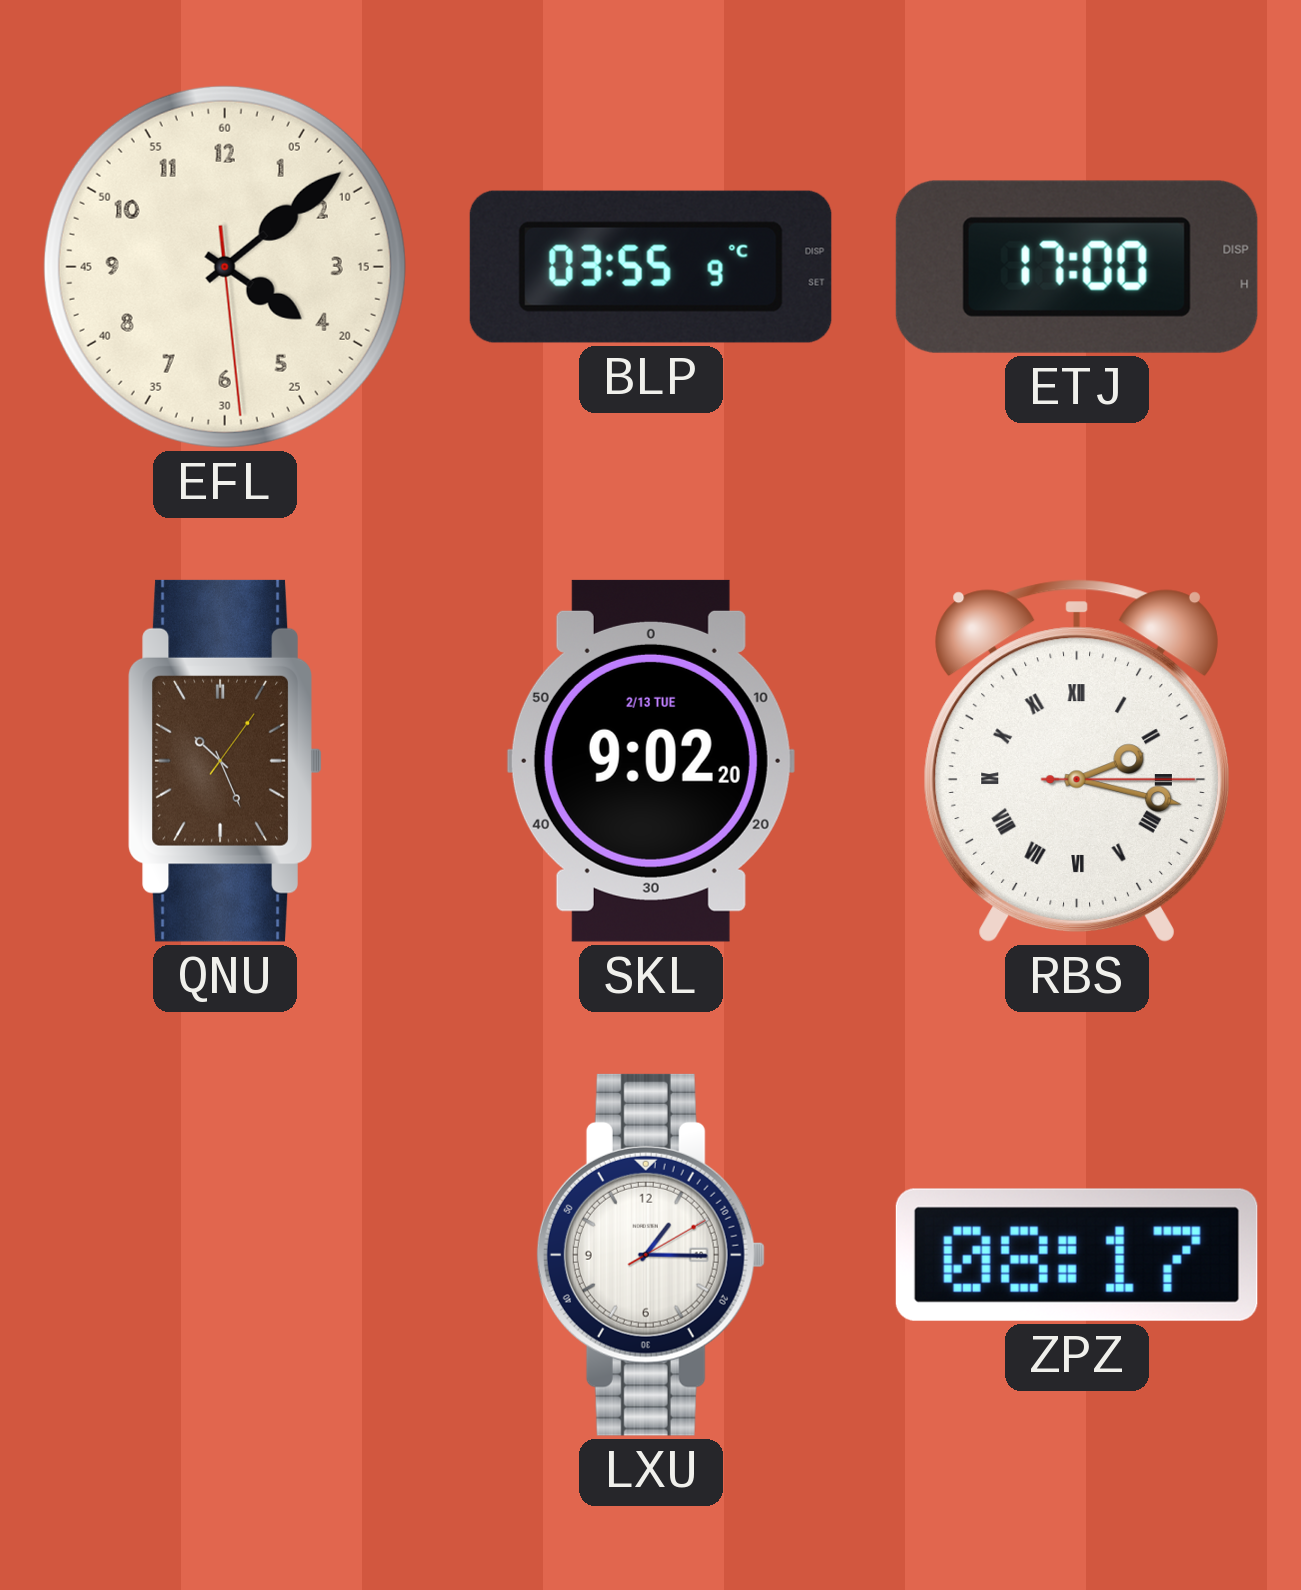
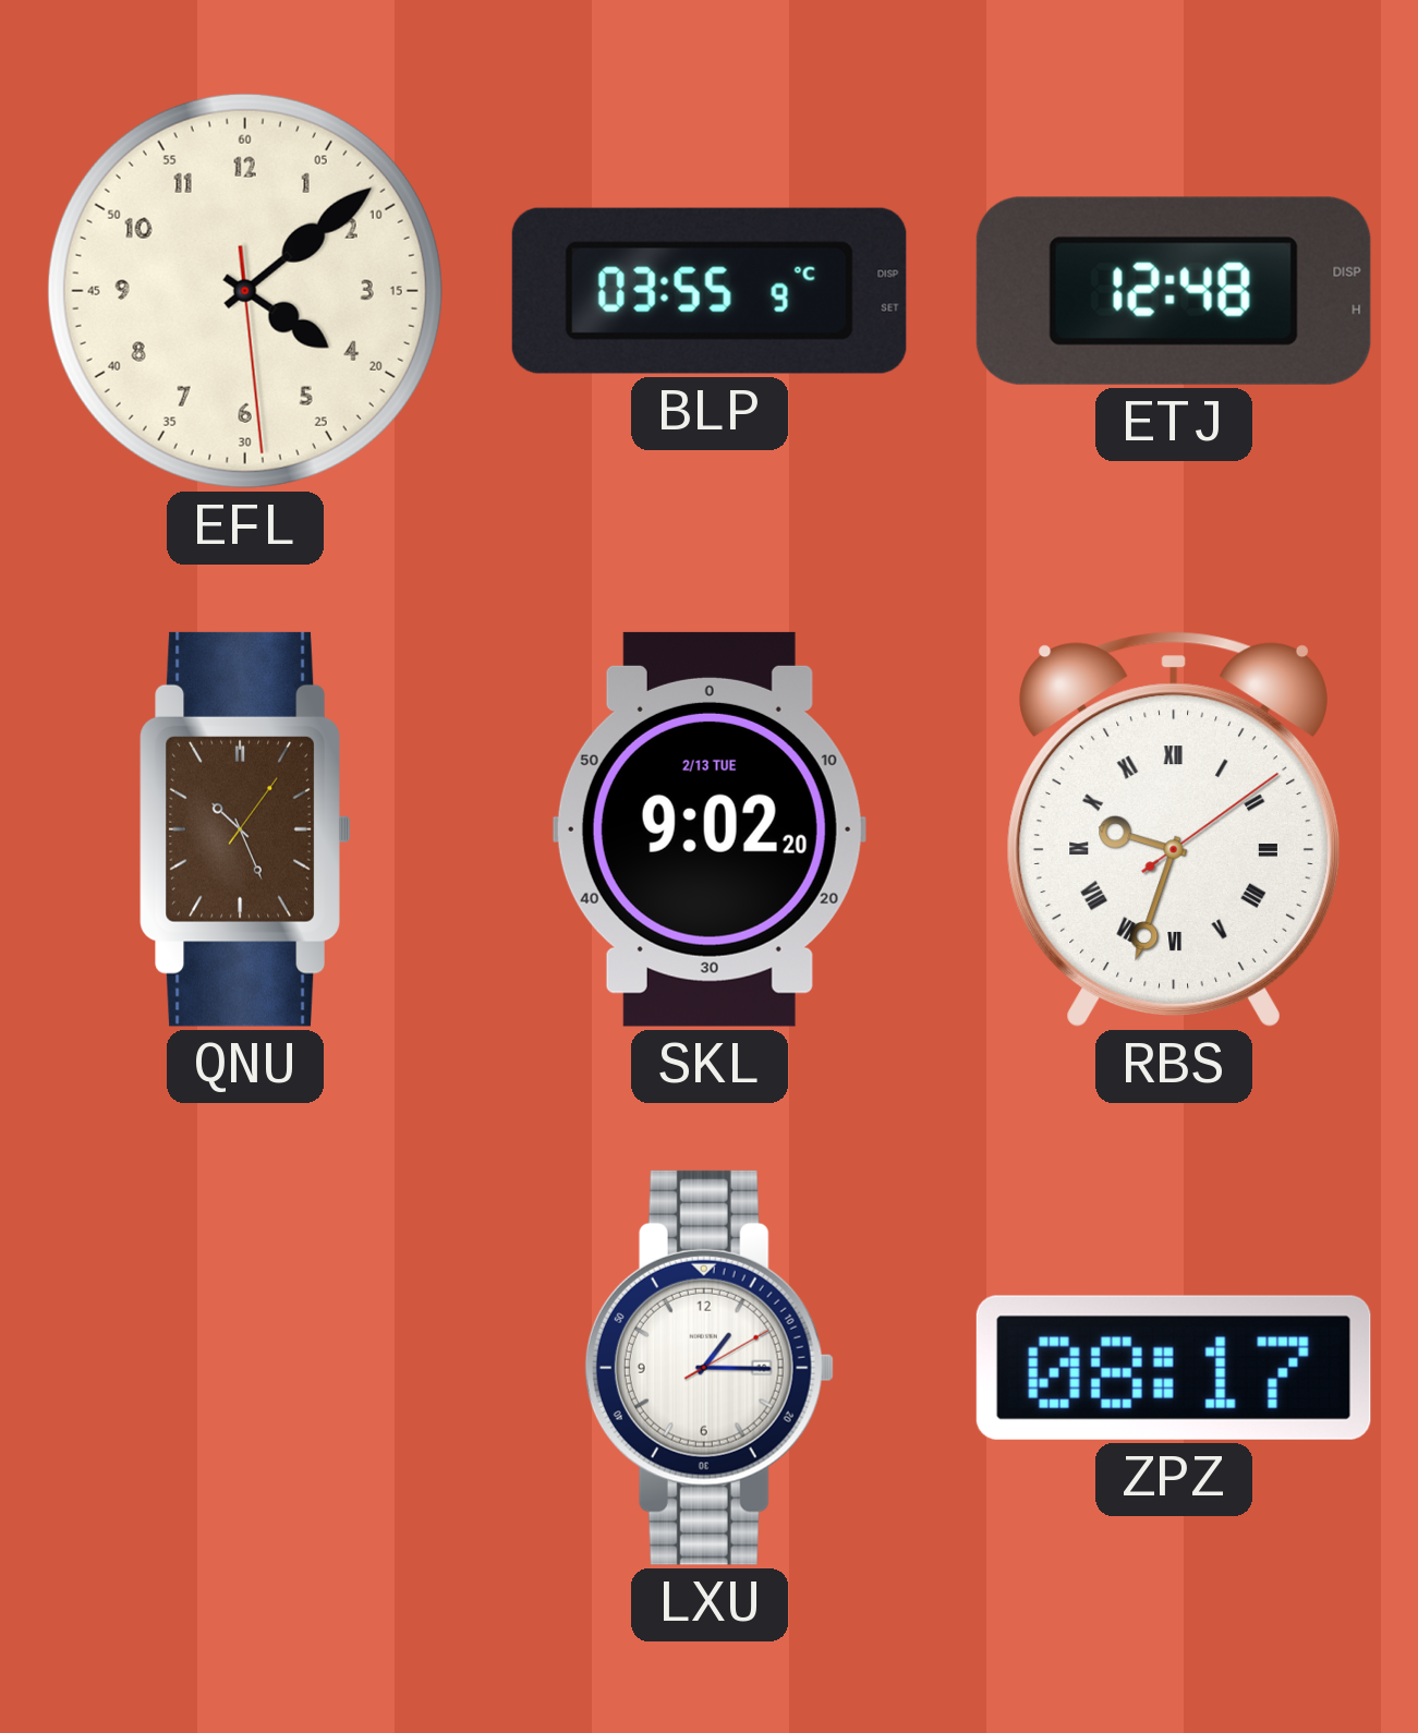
ETJ: 17:00 -> 12:48
RBS: 2:17 -> 9:33
